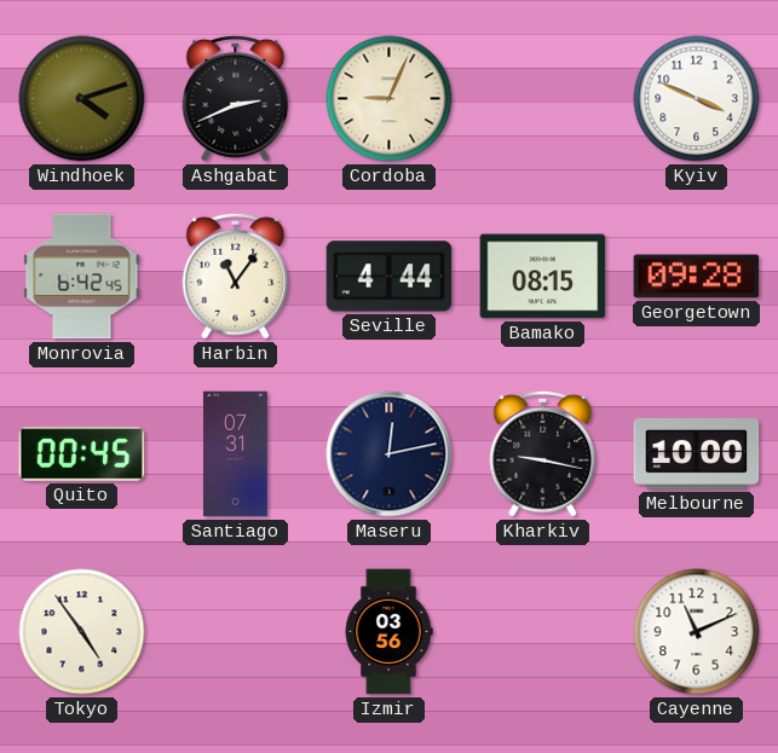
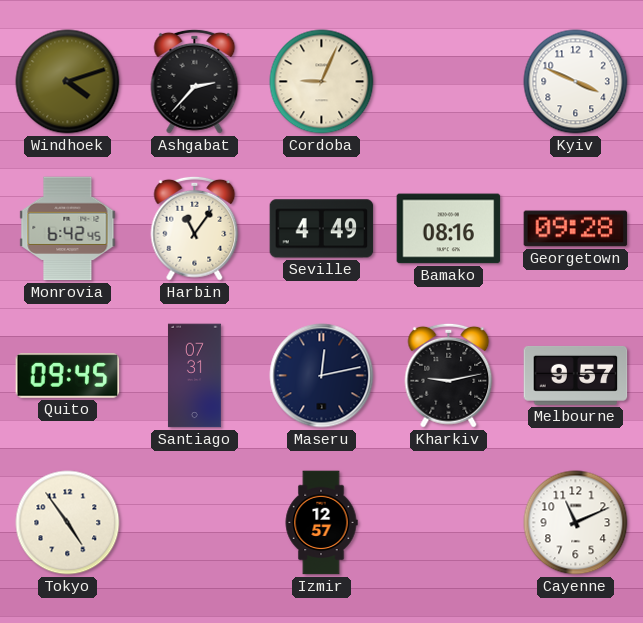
Ashgabat: 2:41 -> 2:37
Seville: 4:44 -> 4:49
Bamako: 08:15 -> 08:16
Quito: 00:45 -> 09:45
Kharkiv: 9:17 -> 9:13
Melbourne: 10:00 -> 9:57
Izmir: 03:56 -> 12:57
